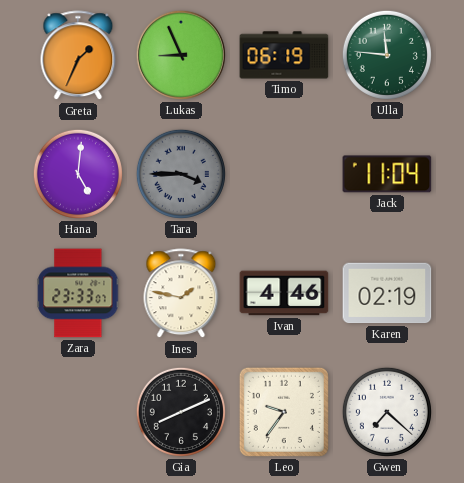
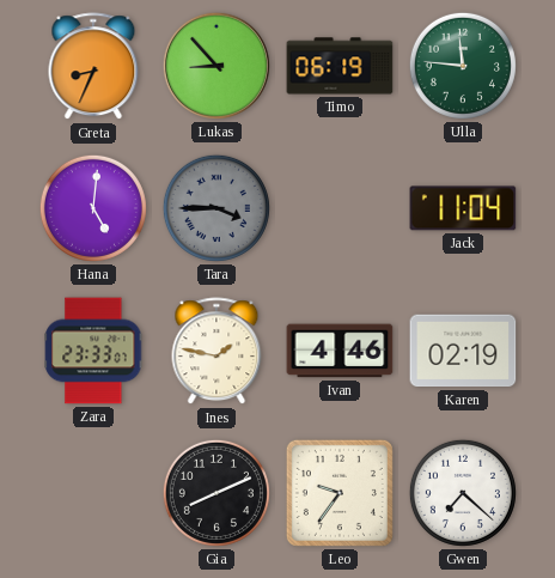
Greta: 1:34 -> 8:34
Lukas: 8:56 -> 8:53
